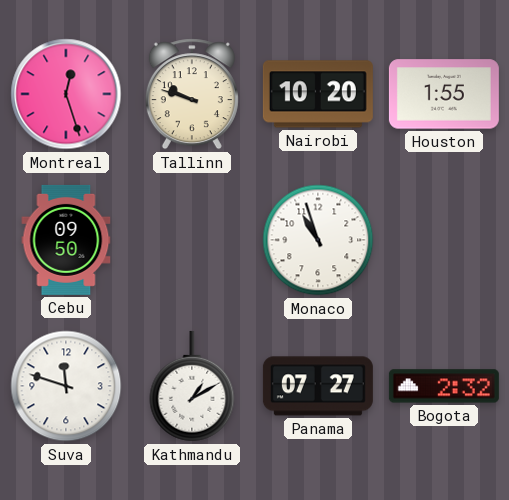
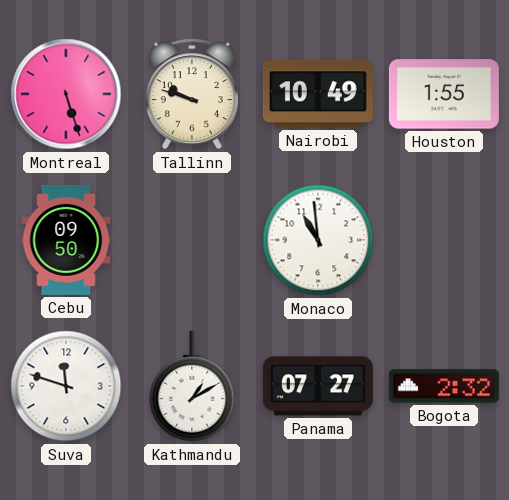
Montreal: 12:27 -> 5:27
Nairobi: 10:20 -> 10:49
Monaco: 10:57 -> 10:59
